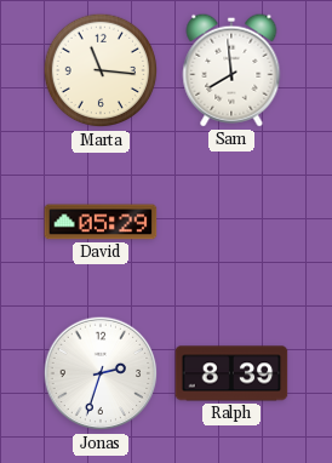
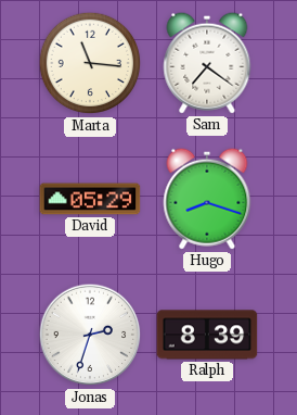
Sam: 7:59 -> 7:21
Hugo: none -> 8:18
